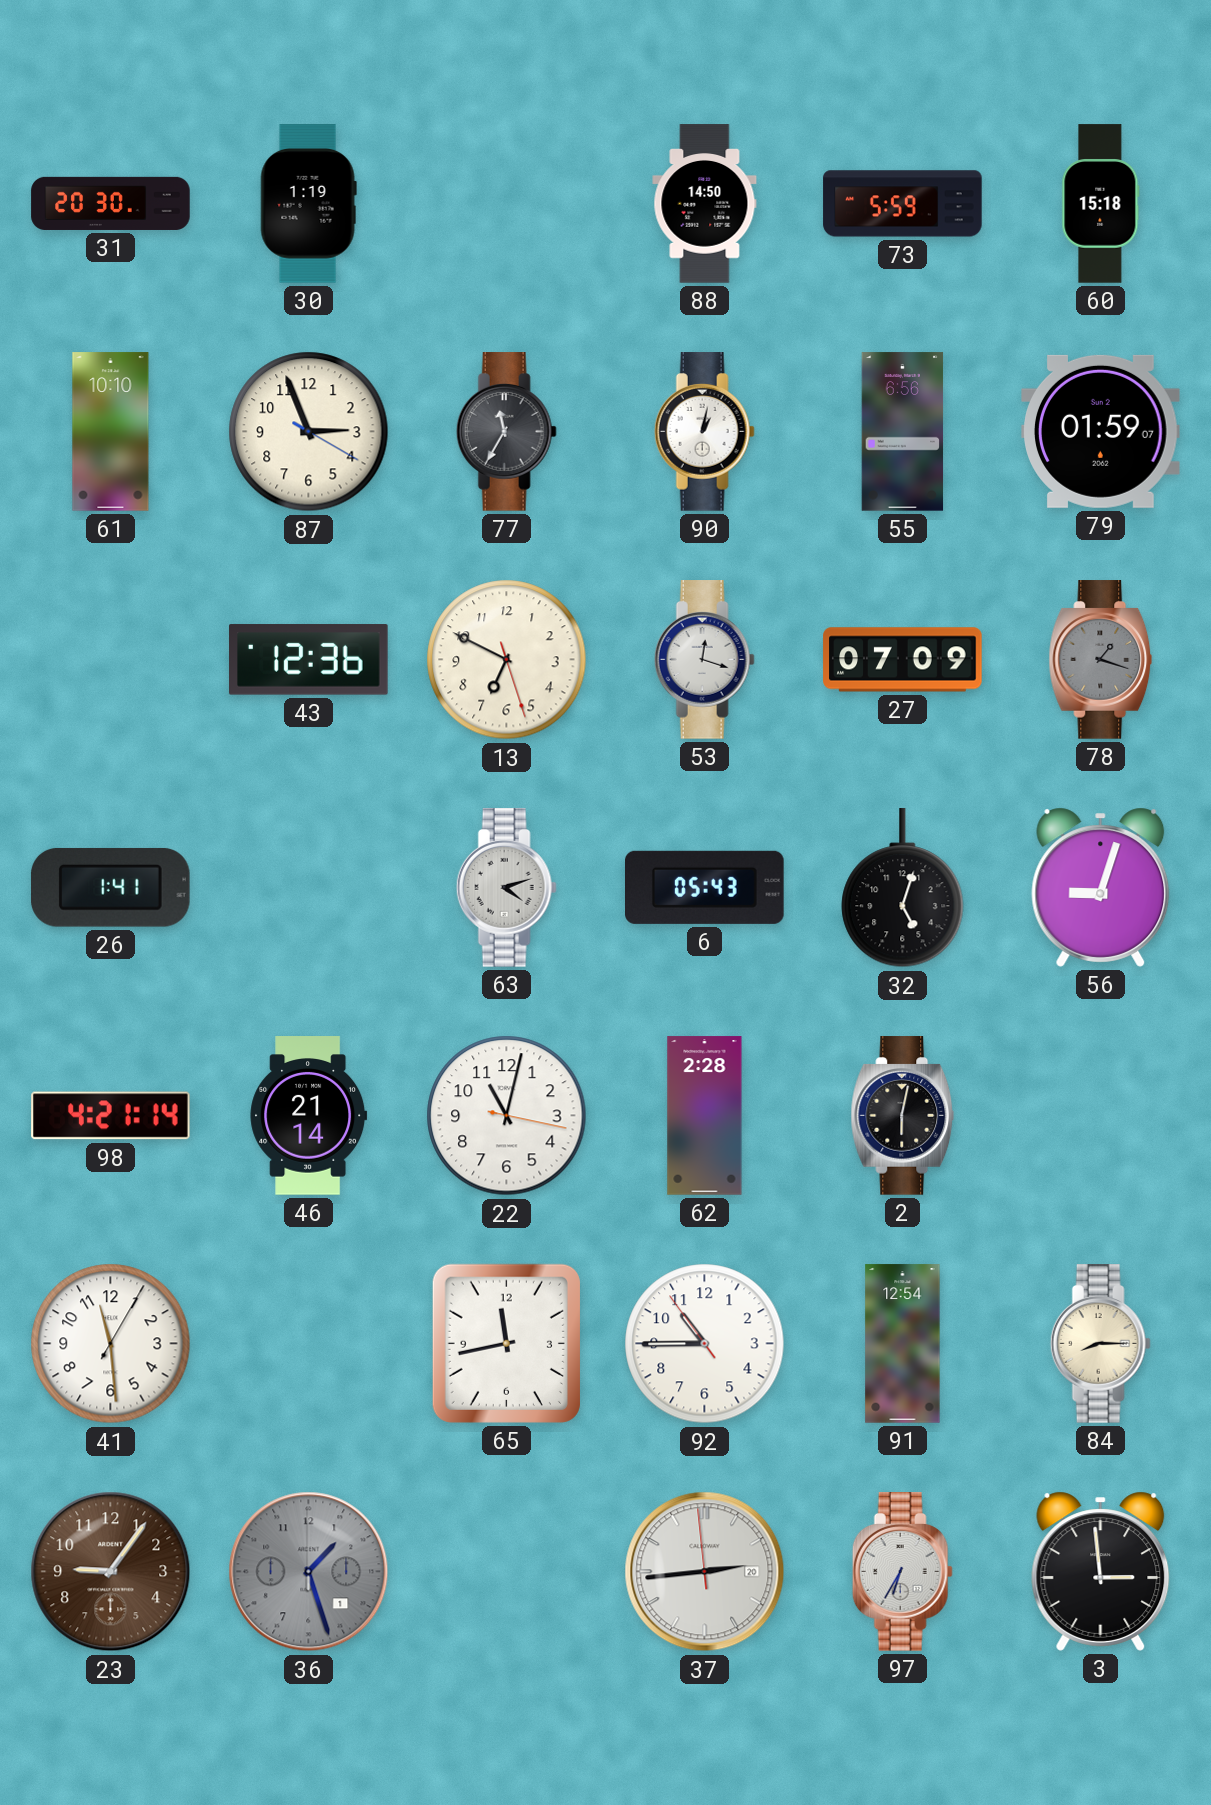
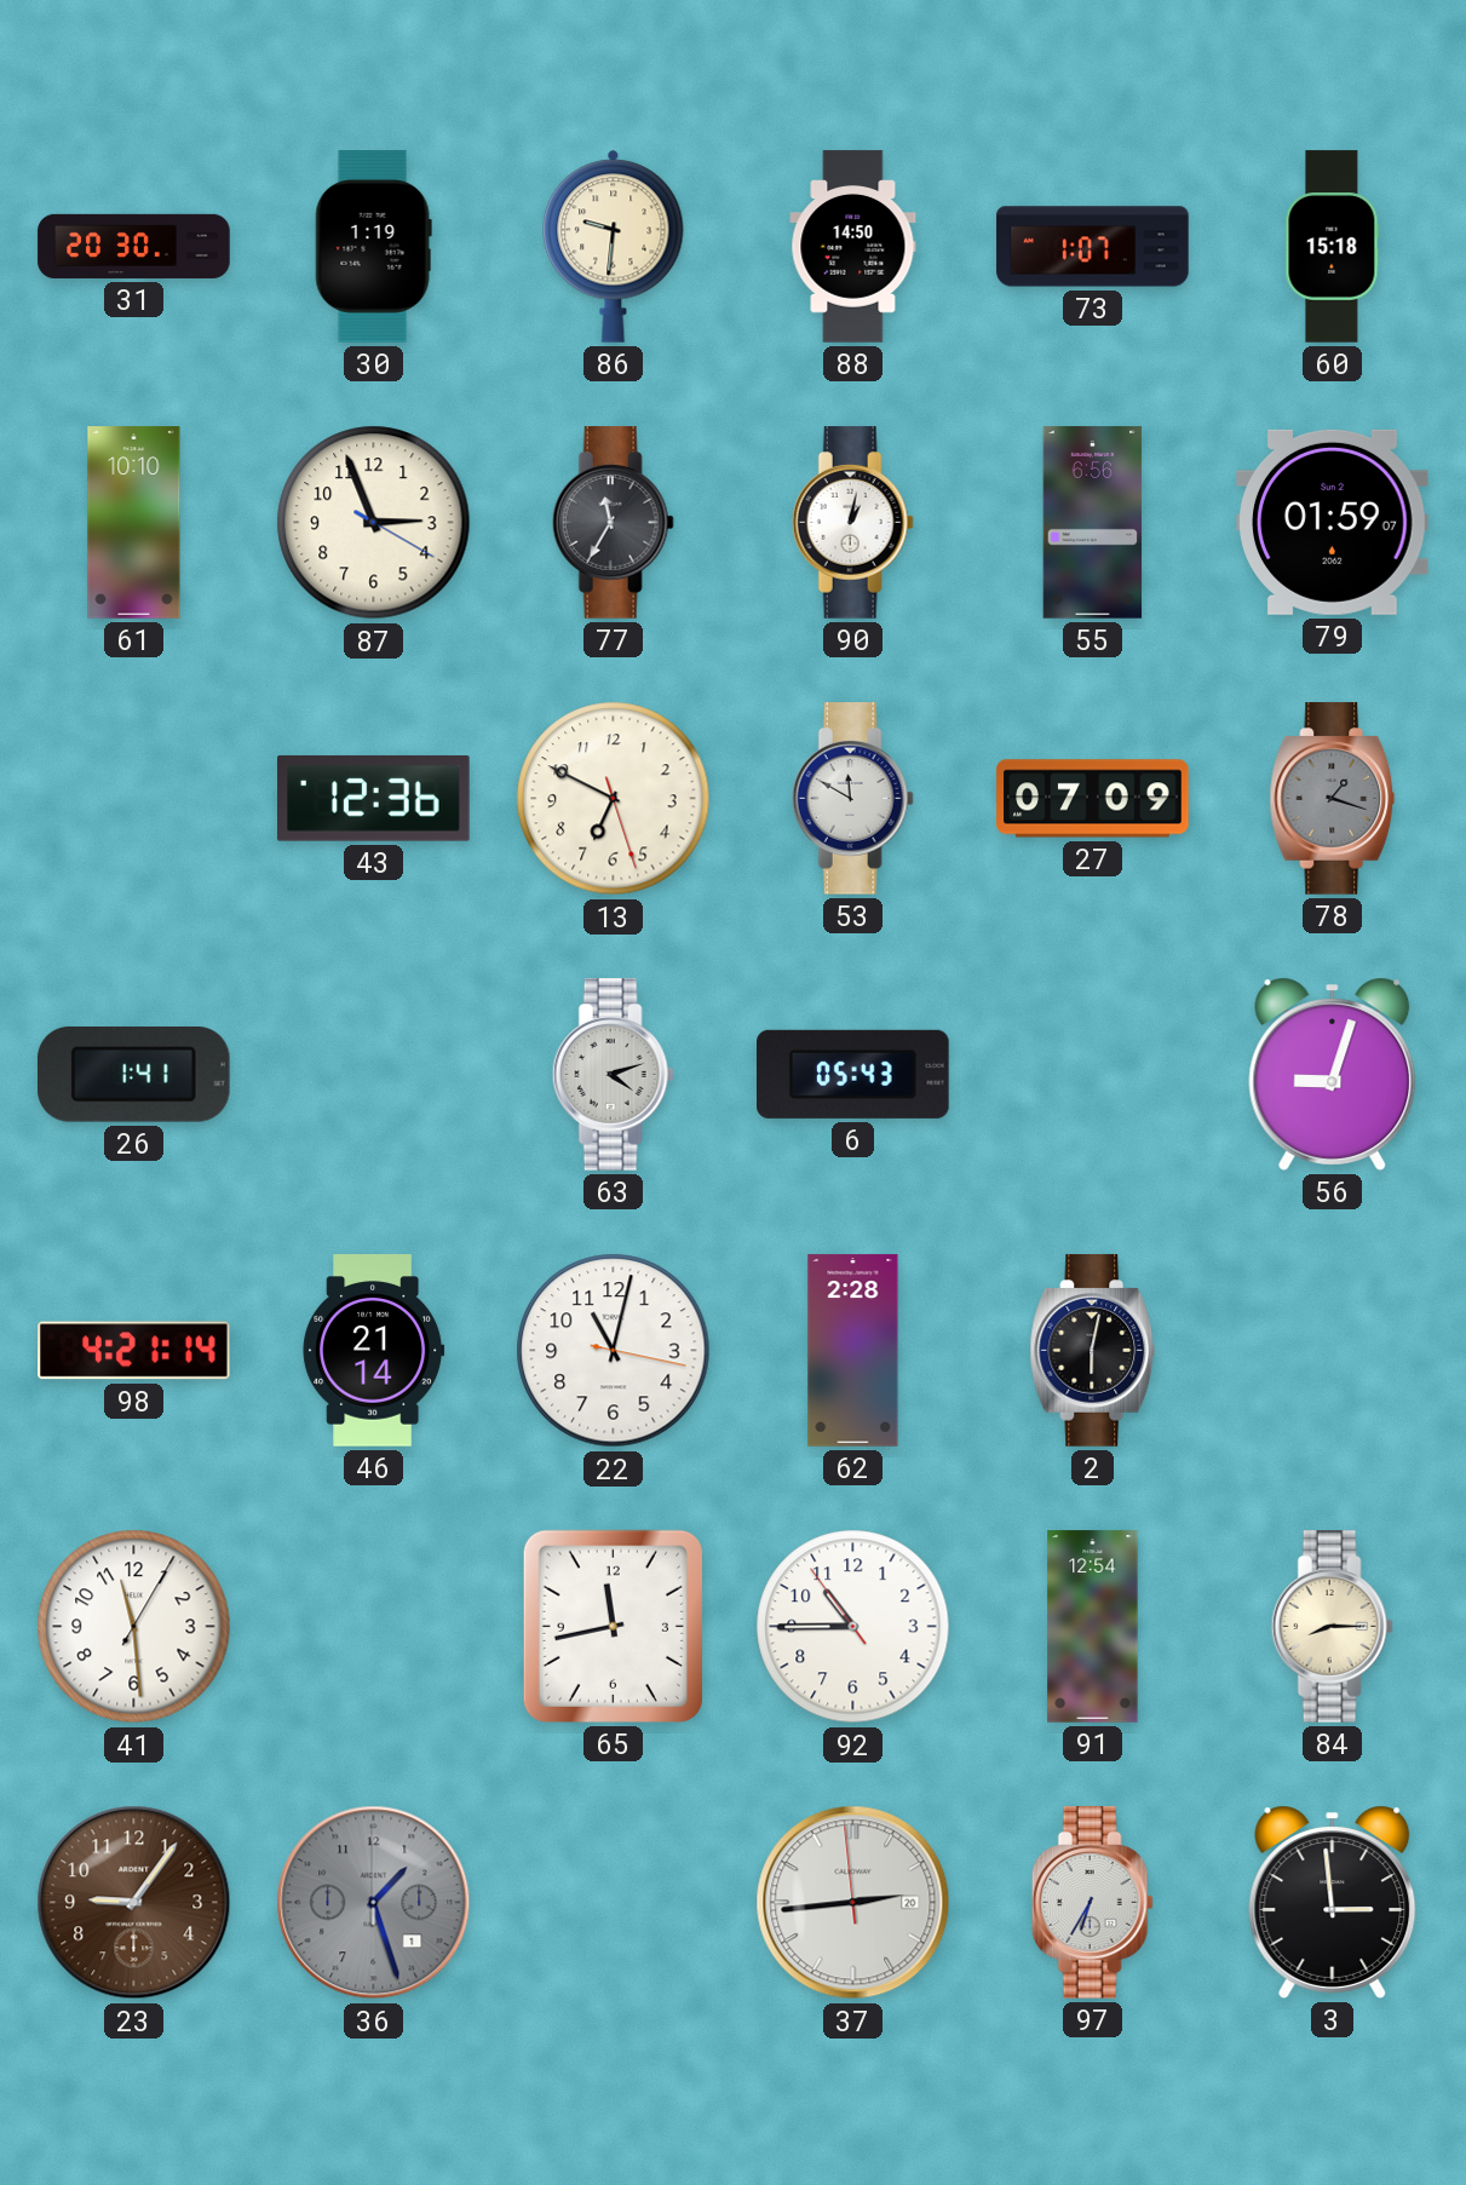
86: none -> 9:31
73: 5:59 -> 1:07
53: 12:18 -> 11:50
32: 5:03 -> none
